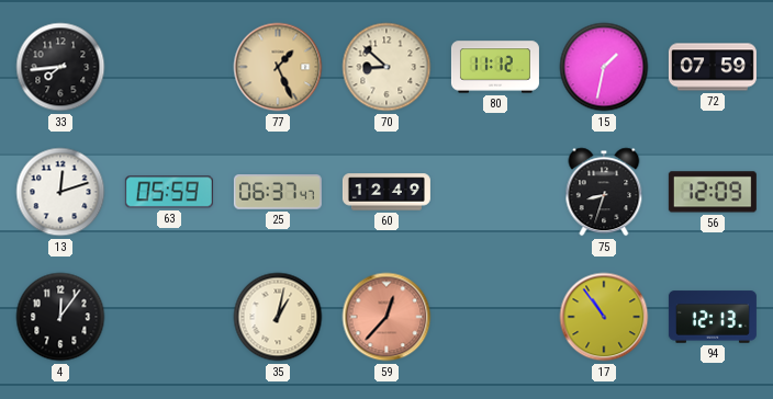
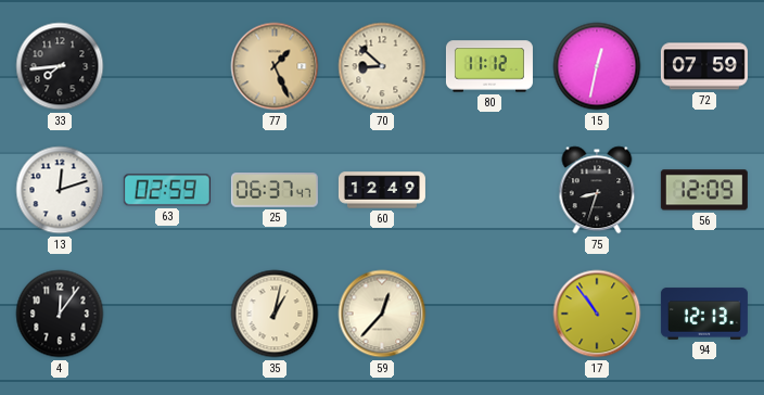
15: 1:32 -> 12:32
63: 05:59 -> 02:59
59 dial: salmon -> cream
